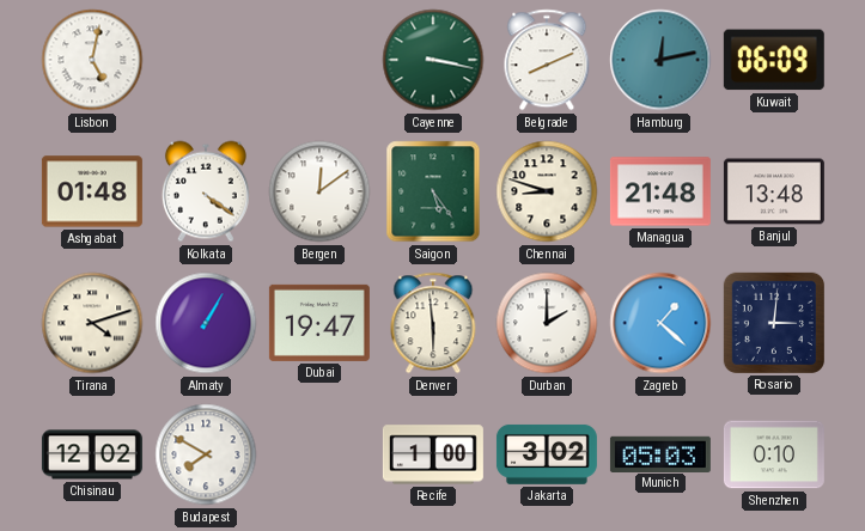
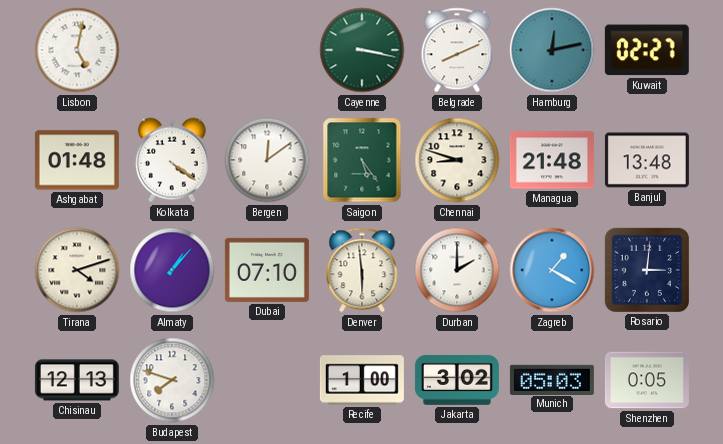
Kuwait: 06:09 -> 02:27
Almaty: 1:05 -> 1:07
Dubai: 19:47 -> 07:10
Zagreb: 1:22 -> 1:20
Chisinau: 12:02 -> 12:13
Budapest: 7:50 -> 7:48
Shenzhen: 0:10 -> 0:05
